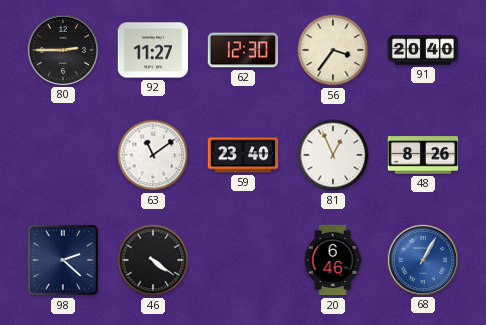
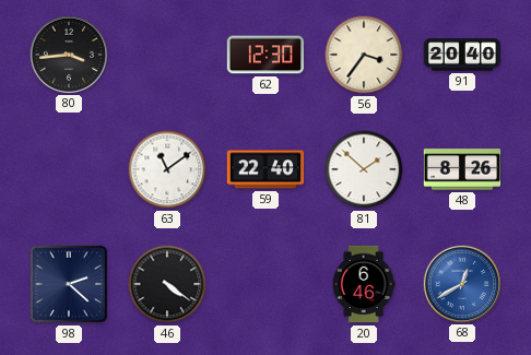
80: 2:45 -> 3:44
92: 11:27 -> none
59: 23:40 -> 22:40
81: 12:56 -> 1:52
68: 1:05 -> 12:40
